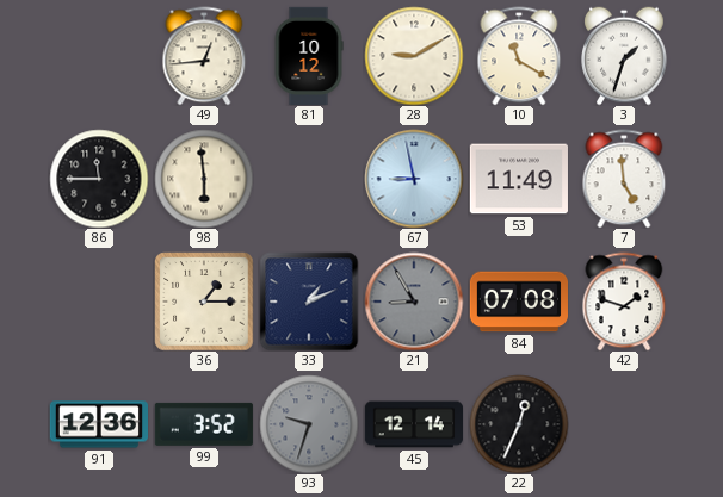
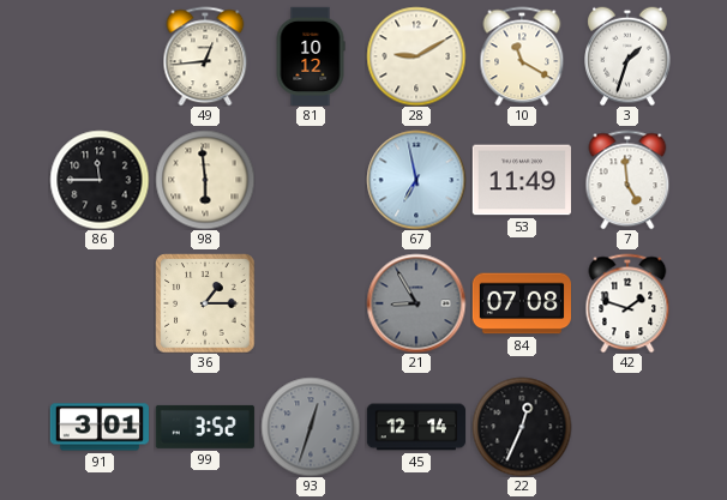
67: 8:58 -> 6:58
33: 1:11 -> none
91: 12:36 -> 3:01
93: 9:33 -> 12:33
